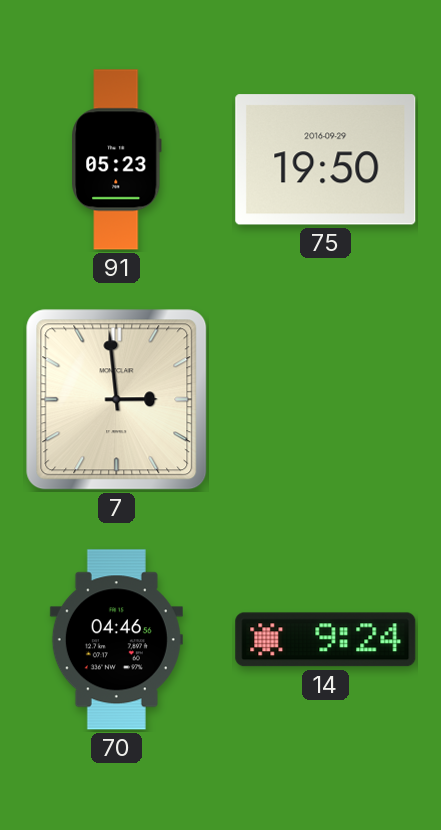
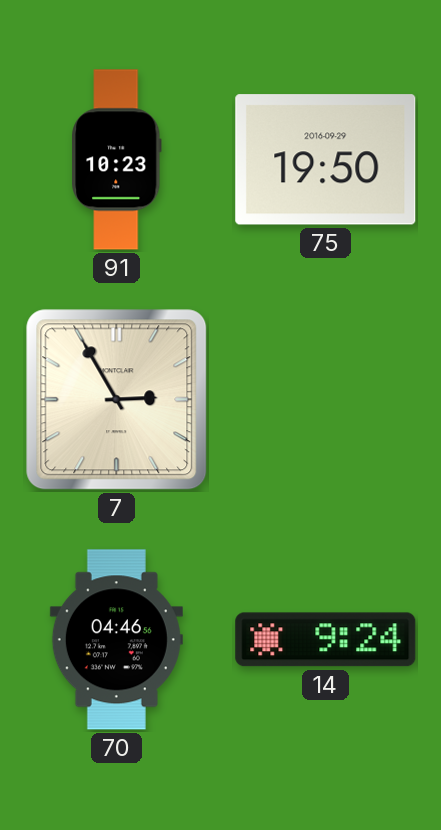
91: 05:23 -> 10:23
7: 2:59 -> 2:55
